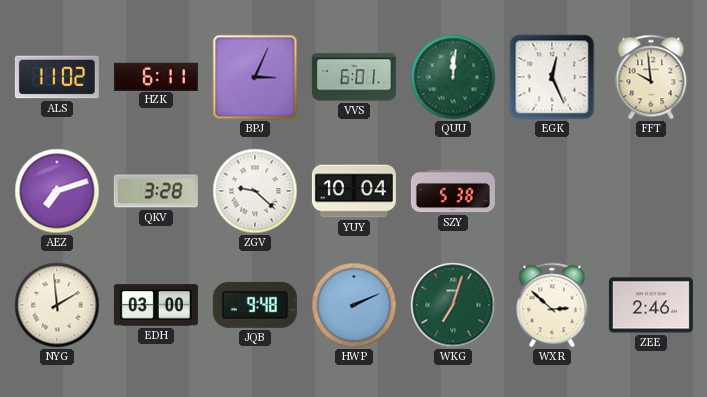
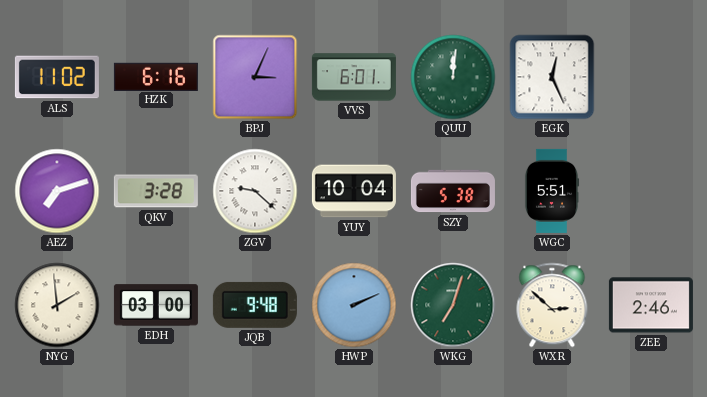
HZK: 6:11 -> 6:16
FFT: 9:59 -> none
WGC: none -> 5:51
